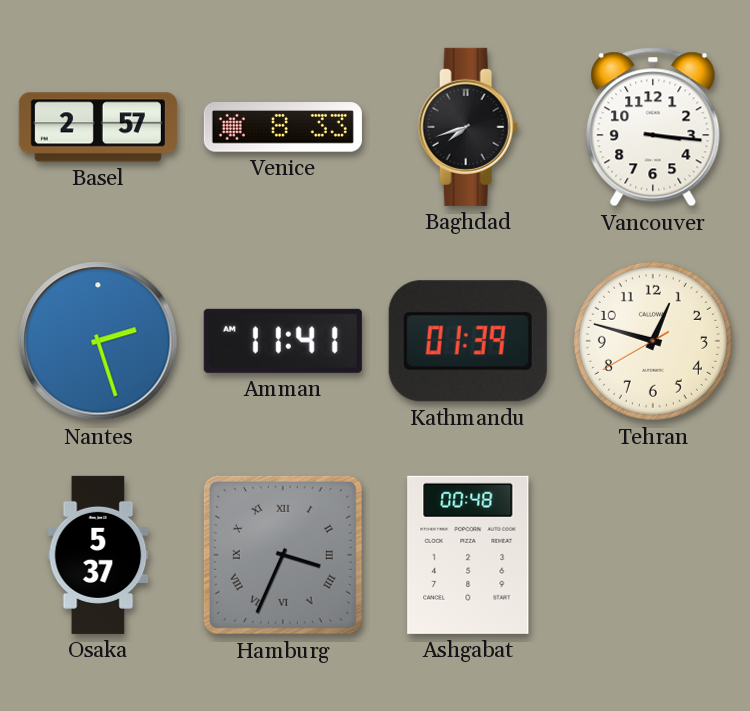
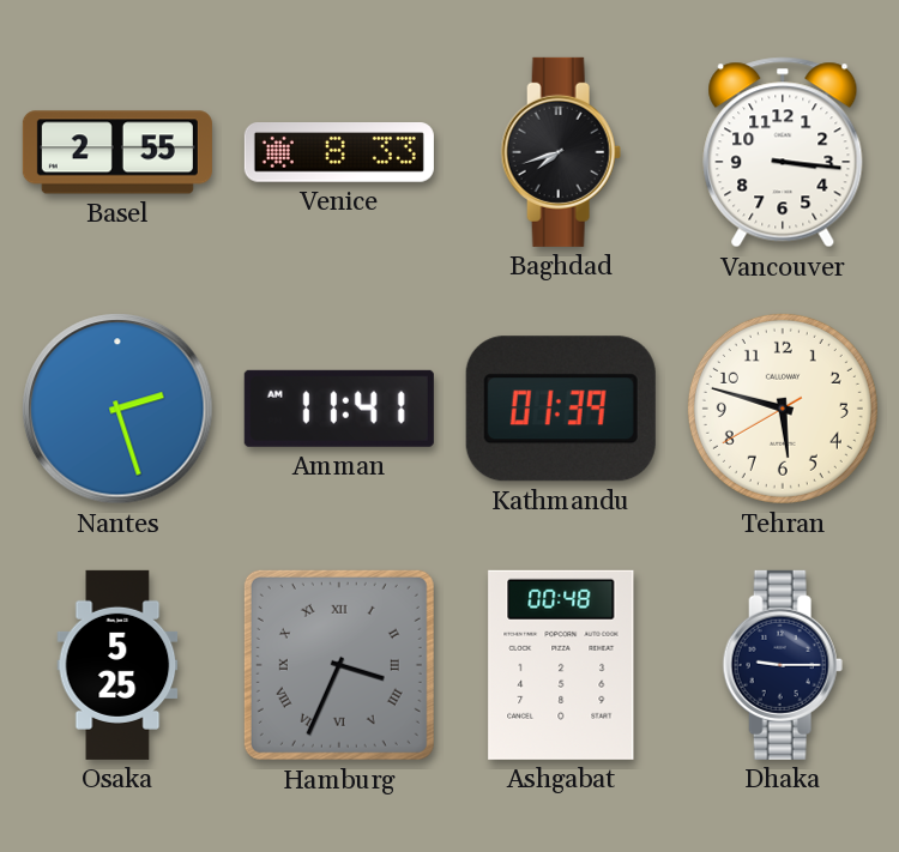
Basel: 2:57 -> 2:55
Tehran: 12:47 -> 5:47
Osaka: 5:37 -> 5:25
Dhaka: none -> 9:15
